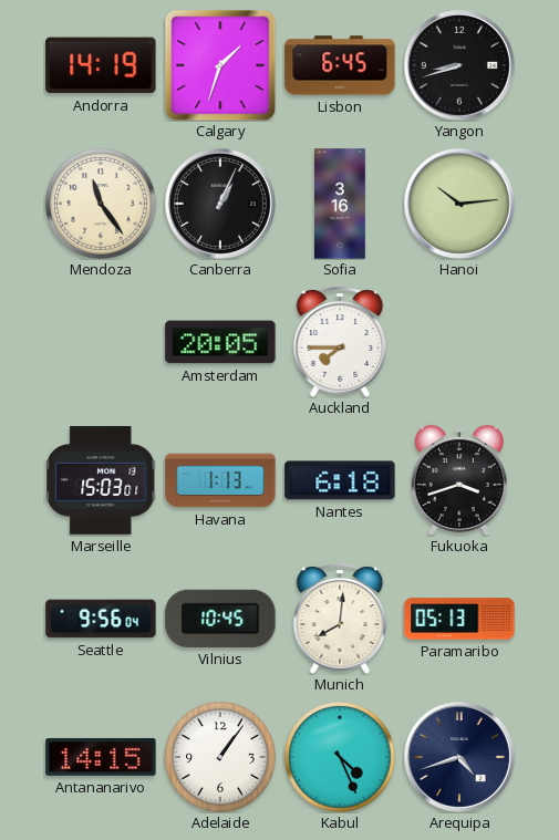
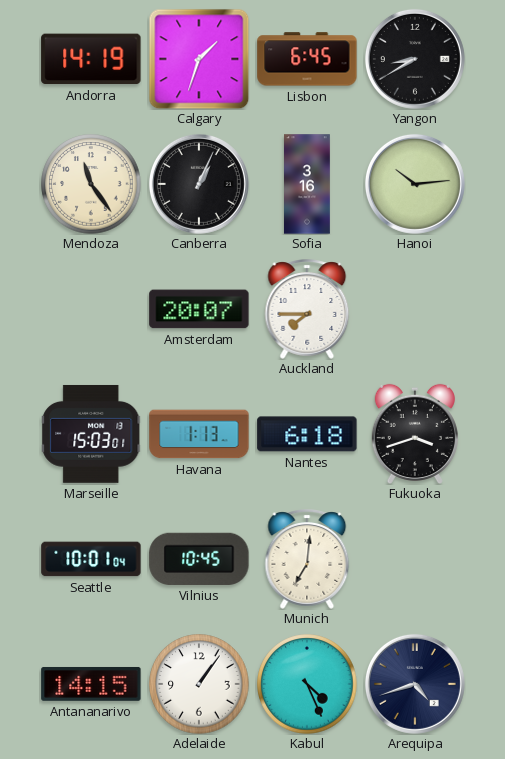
Yangon: 8:42 -> 8:40
Amsterdam: 20:05 -> 20:07
Seattle: 9:56 -> 10:01
Munich: 8:01 -> 7:01
Paramaribo: 05:13 -> none
